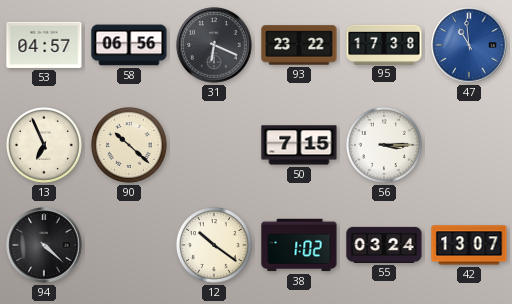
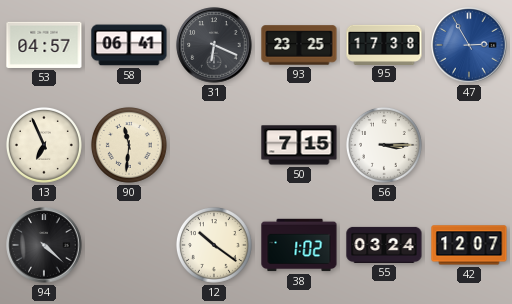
58: 06:56 -> 06:41
93: 23:22 -> 23:25
47: 10:59 -> 2:55
90: 10:22 -> 11:31
42: 13:07 -> 12:07
